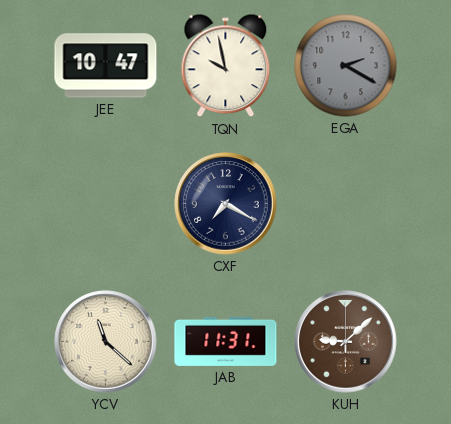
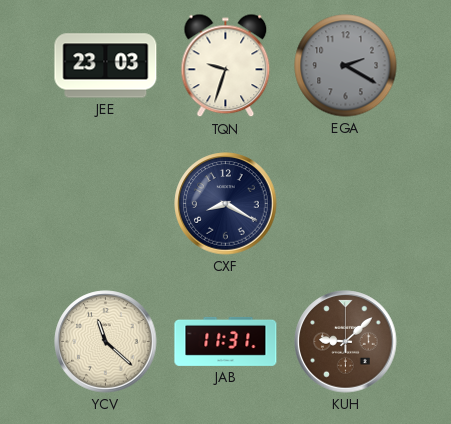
JEE: 10:47 -> 23:03
TQN: 9:58 -> 9:33
CXF: 7:20 -> 8:20
